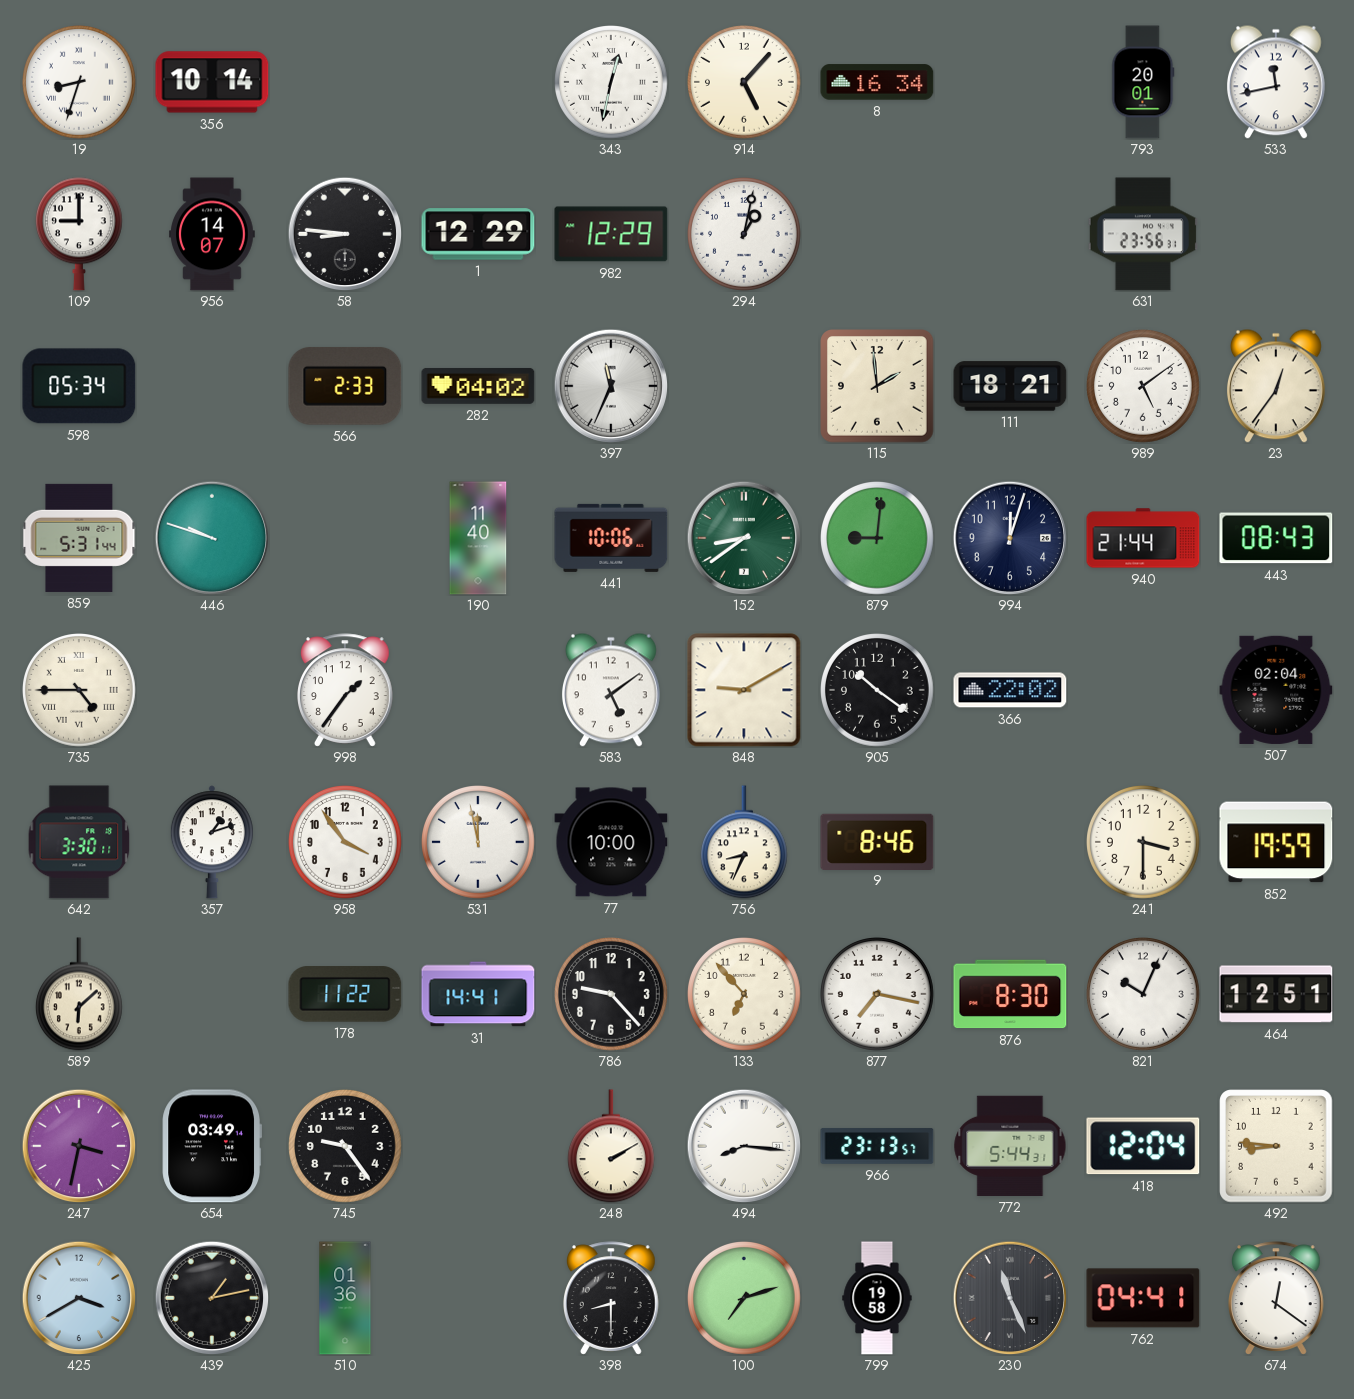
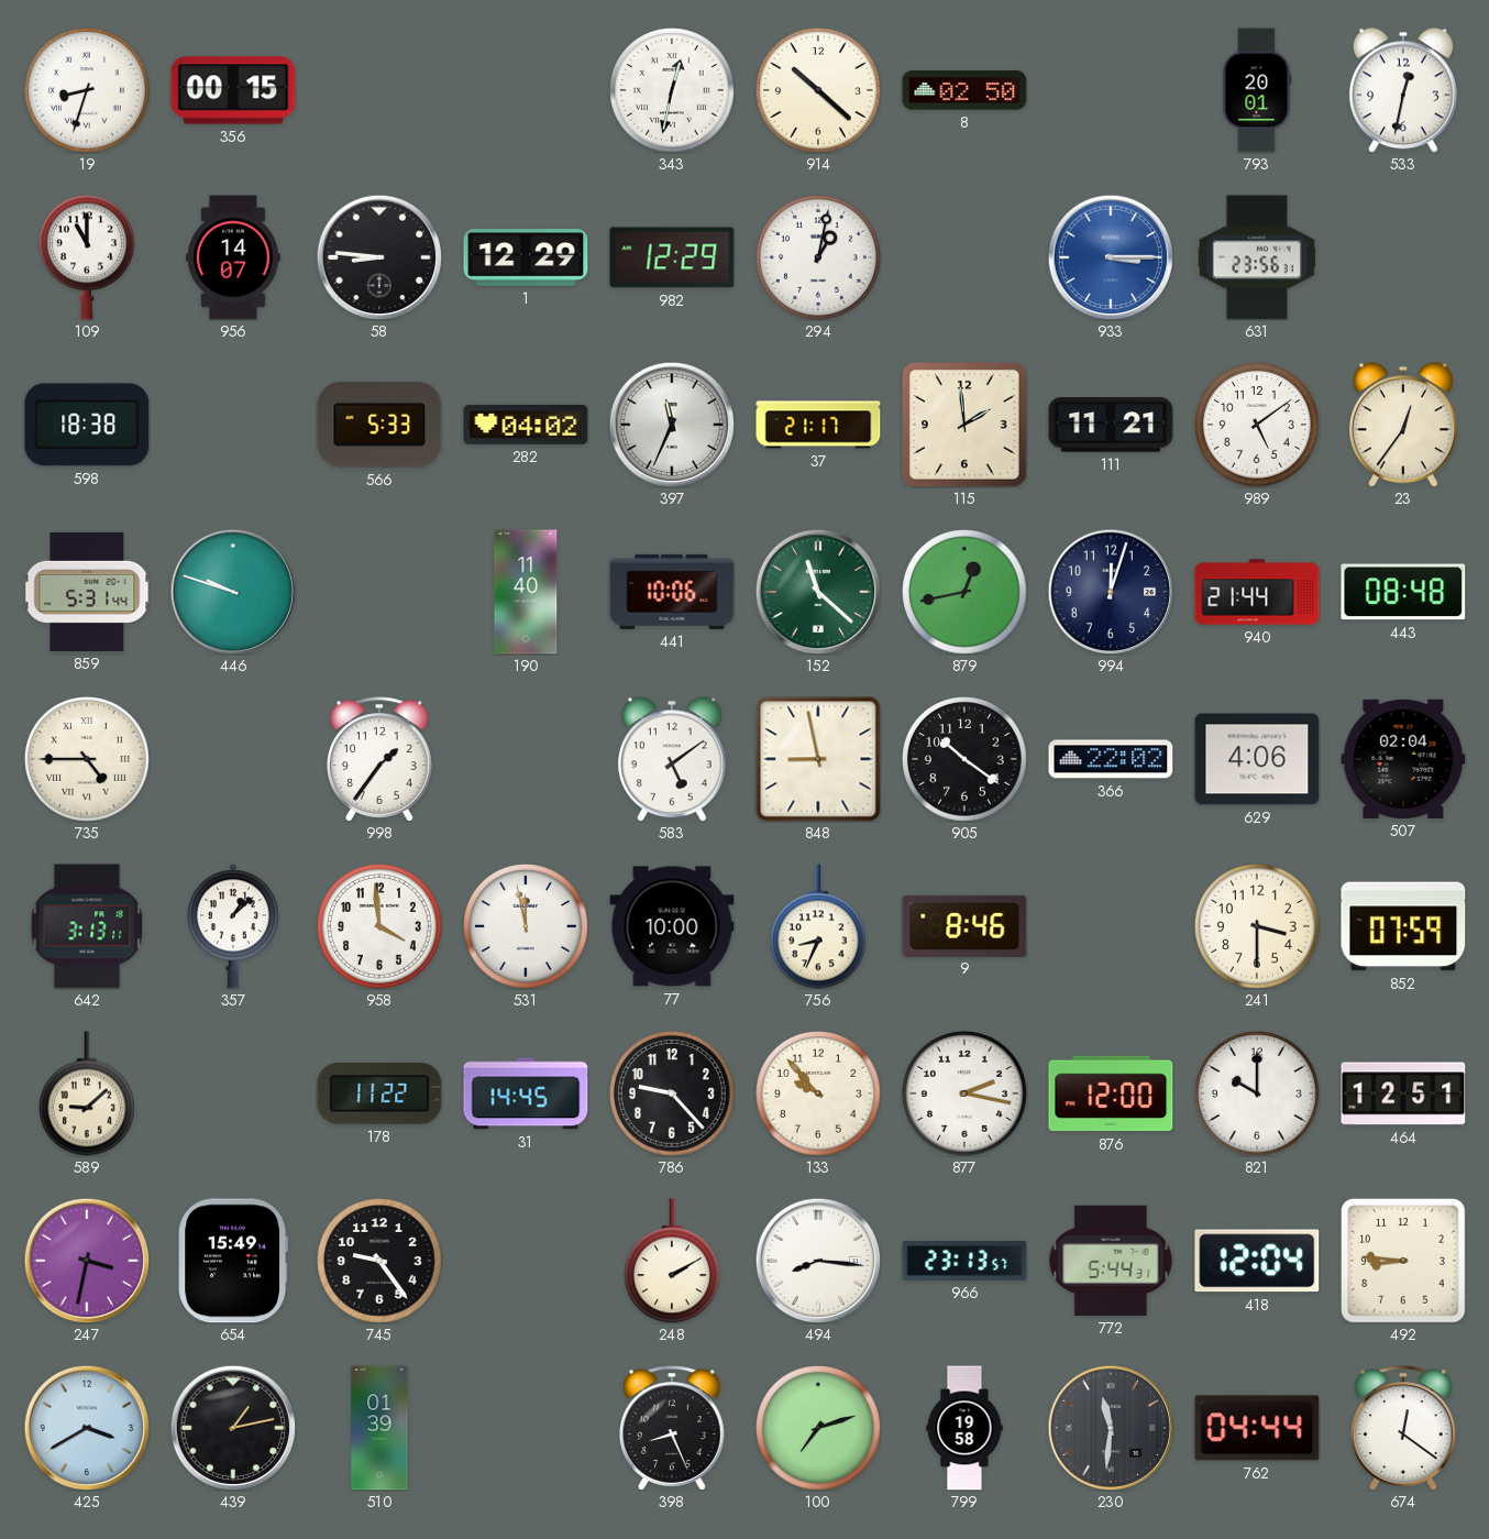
356: 10:14 -> 00:15
914: 5:07 -> 10:22
8: 16:34 -> 02:50
533: 11:43 -> 12:32
109: 9:00 -> 11:00
933: none -> 3:15
598: 05:34 -> 18:38
566: 2:33 -> 5:33
37: none -> 21:17
111: 18:21 -> 11:21
152: 8:39 -> 11:22
879: 9:01 -> 12:43
443: 08:43 -> 08:48
848: 9:10 -> 8:58
629: none -> 4:06
642: 3:30 -> 3:13
357: 1:12 -> 1:08
958: 3:54 -> 3:59
852: 19:59 -> 07:59
589: 6:08 -> 9:08
31: 14:41 -> 14:45
133: 6:53 -> 9:53
877: 7:17 -> 2:17
876: 8:30 -> 12:00
821: 10:04 -> 10:00
654: 03:49 -> 15:49
510: 01:36 -> 01:39
398: 8:30 -> 8:26
230: 11:26 -> 11:31
762: 04:41 -> 04:44
